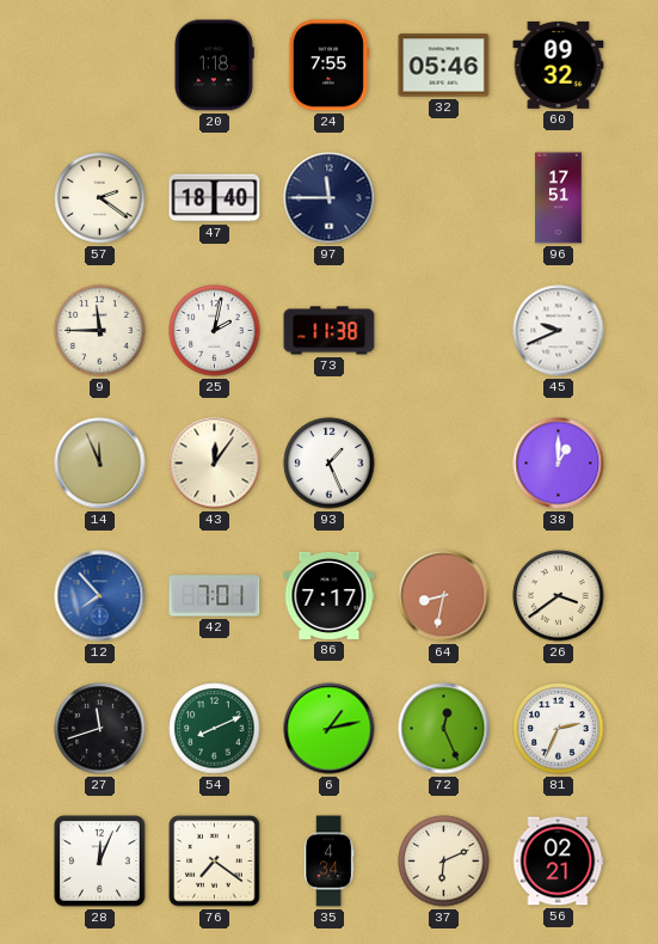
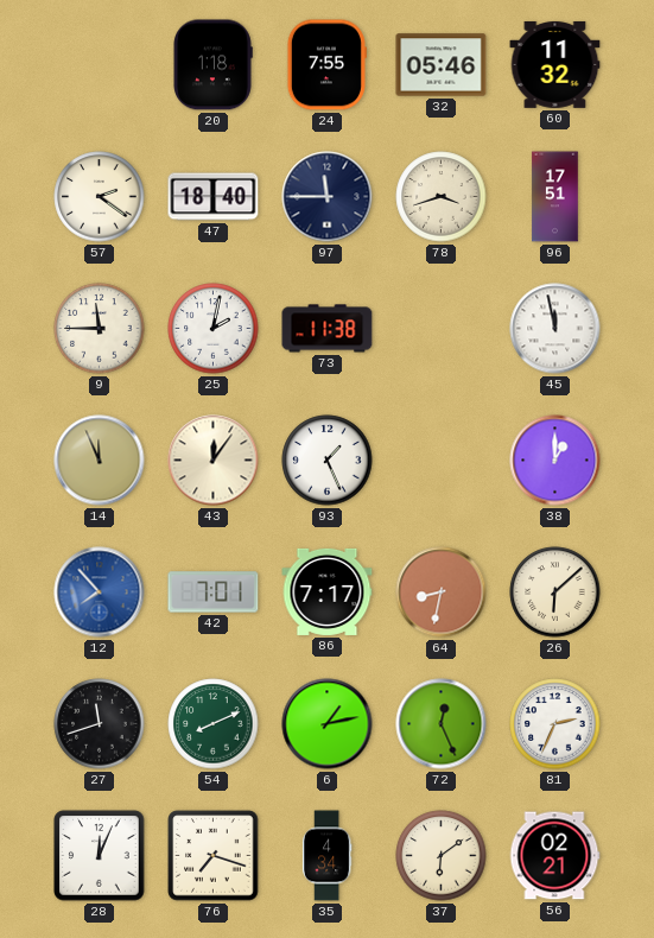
60: 09:32 -> 11:32
78: none -> 3:42
45: 9:41 -> 11:58
26: 3:39 -> 6:08
76: 7:21 -> 7:18
37: 6:11 -> 6:09
